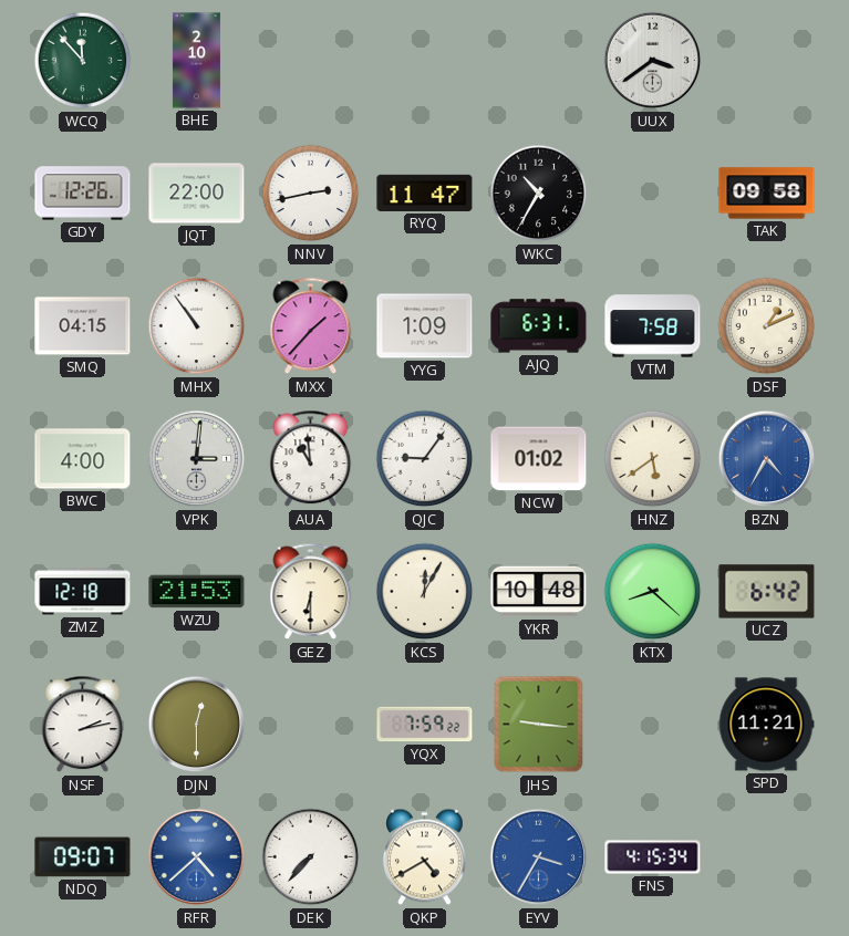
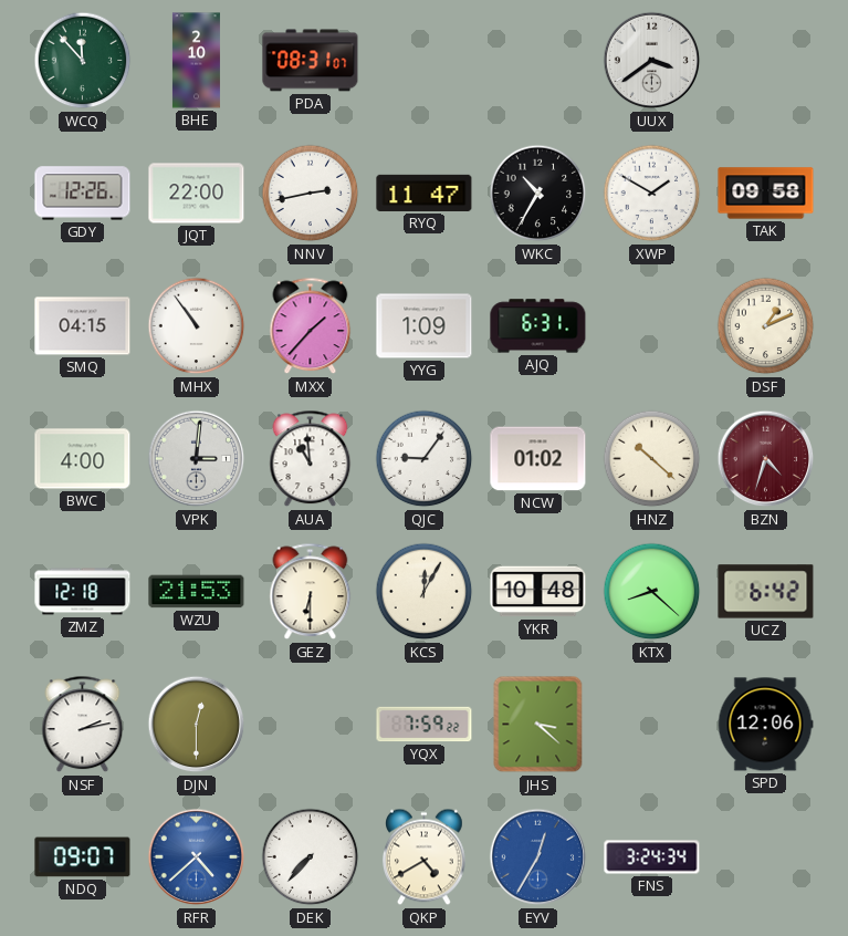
PDA: none -> 08:31
XWP: none -> 1:50
VTM: 7:58 -> none
HNZ: 5:39 -> 10:22
BZN: 4:35 -> 4:33
BZN dial: blue -> burgundy
JHS: 9:16 -> 3:22
SPD: 11:21 -> 12:06
EYV: 3:35 -> 12:35
FNS: 4:15 -> 3:24
